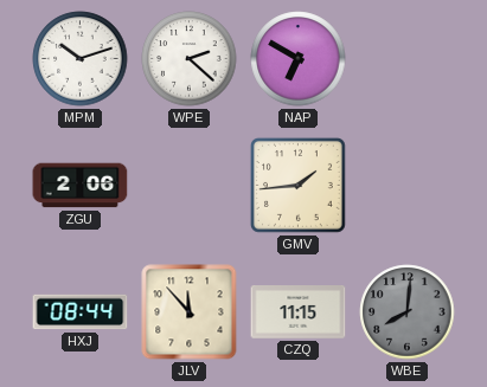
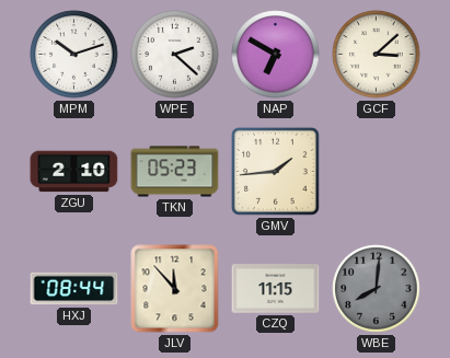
GCF: none -> 3:08
ZGU: 2:06 -> 2:10
TKN: none -> 05:23
